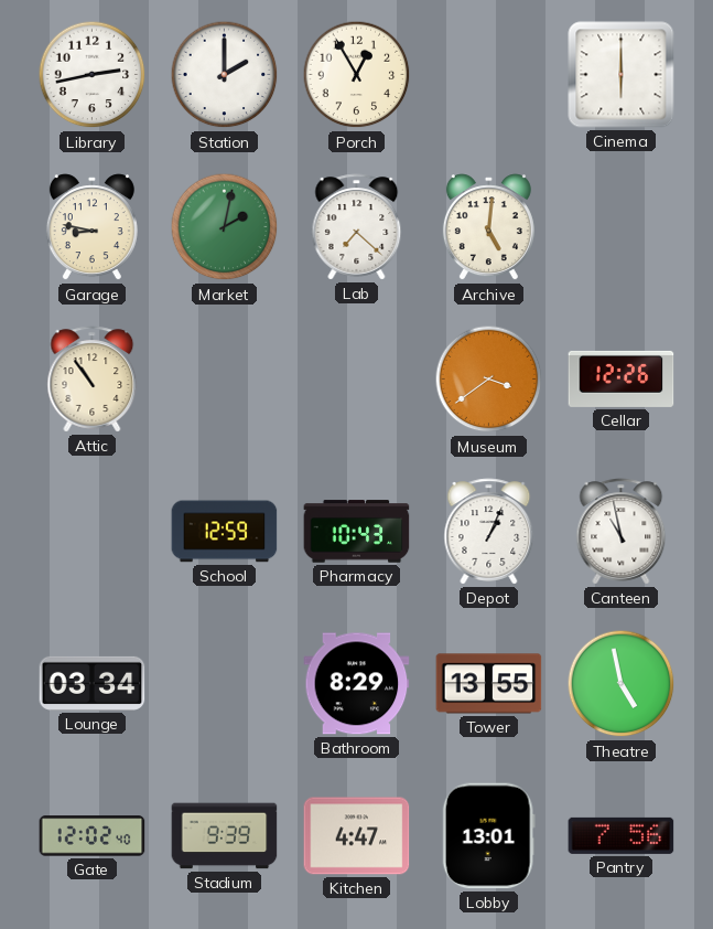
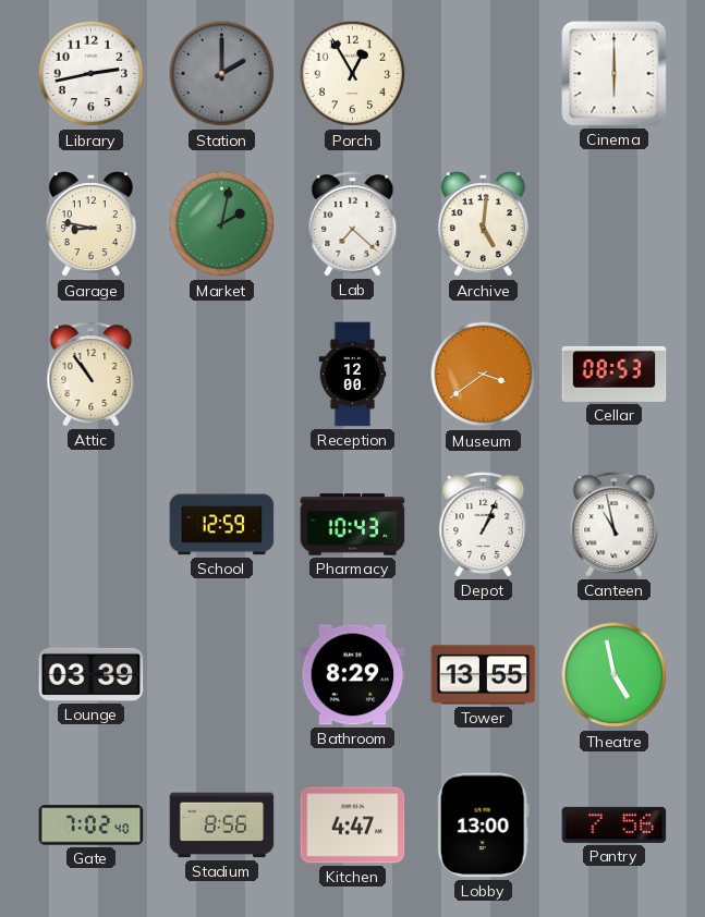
Station dial: white -> grey
Reception: none -> 12:00
Cellar: 12:26 -> 08:53
Lounge: 03:34 -> 03:39
Gate: 12:02 -> 7:02
Stadium: 9:39 -> 8:56
Lobby: 13:01 -> 13:00
